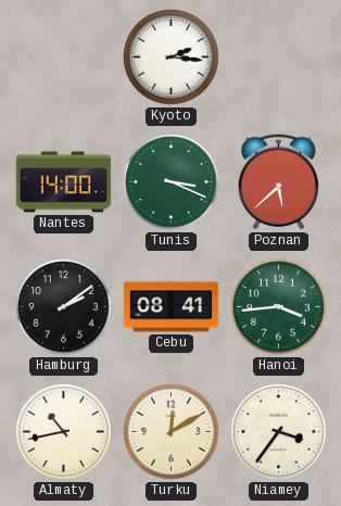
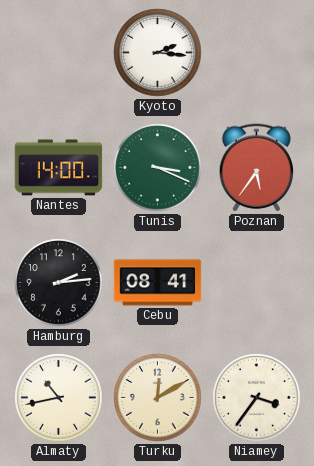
Poznan: 5:38 -> 5:36
Hamburg: 2:09 -> 2:14
Hanoi: 3:44 -> none
